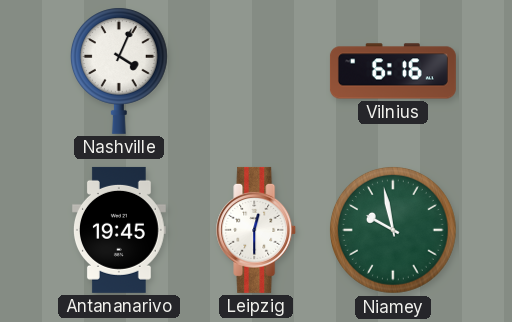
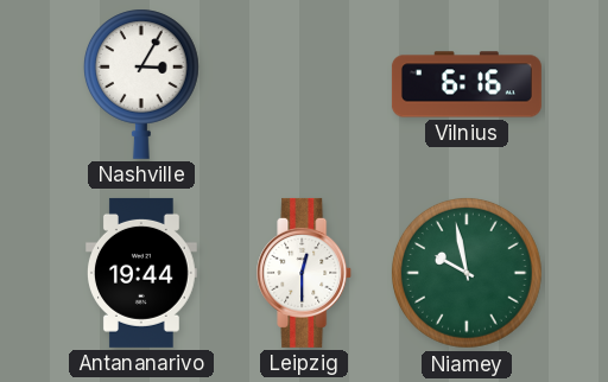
Nashville: 4:04 -> 3:05
Antananarivo: 19:45 -> 19:44
